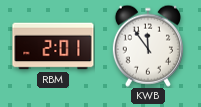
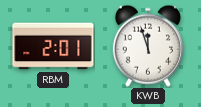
KWB: 11:54 -> 11:57
